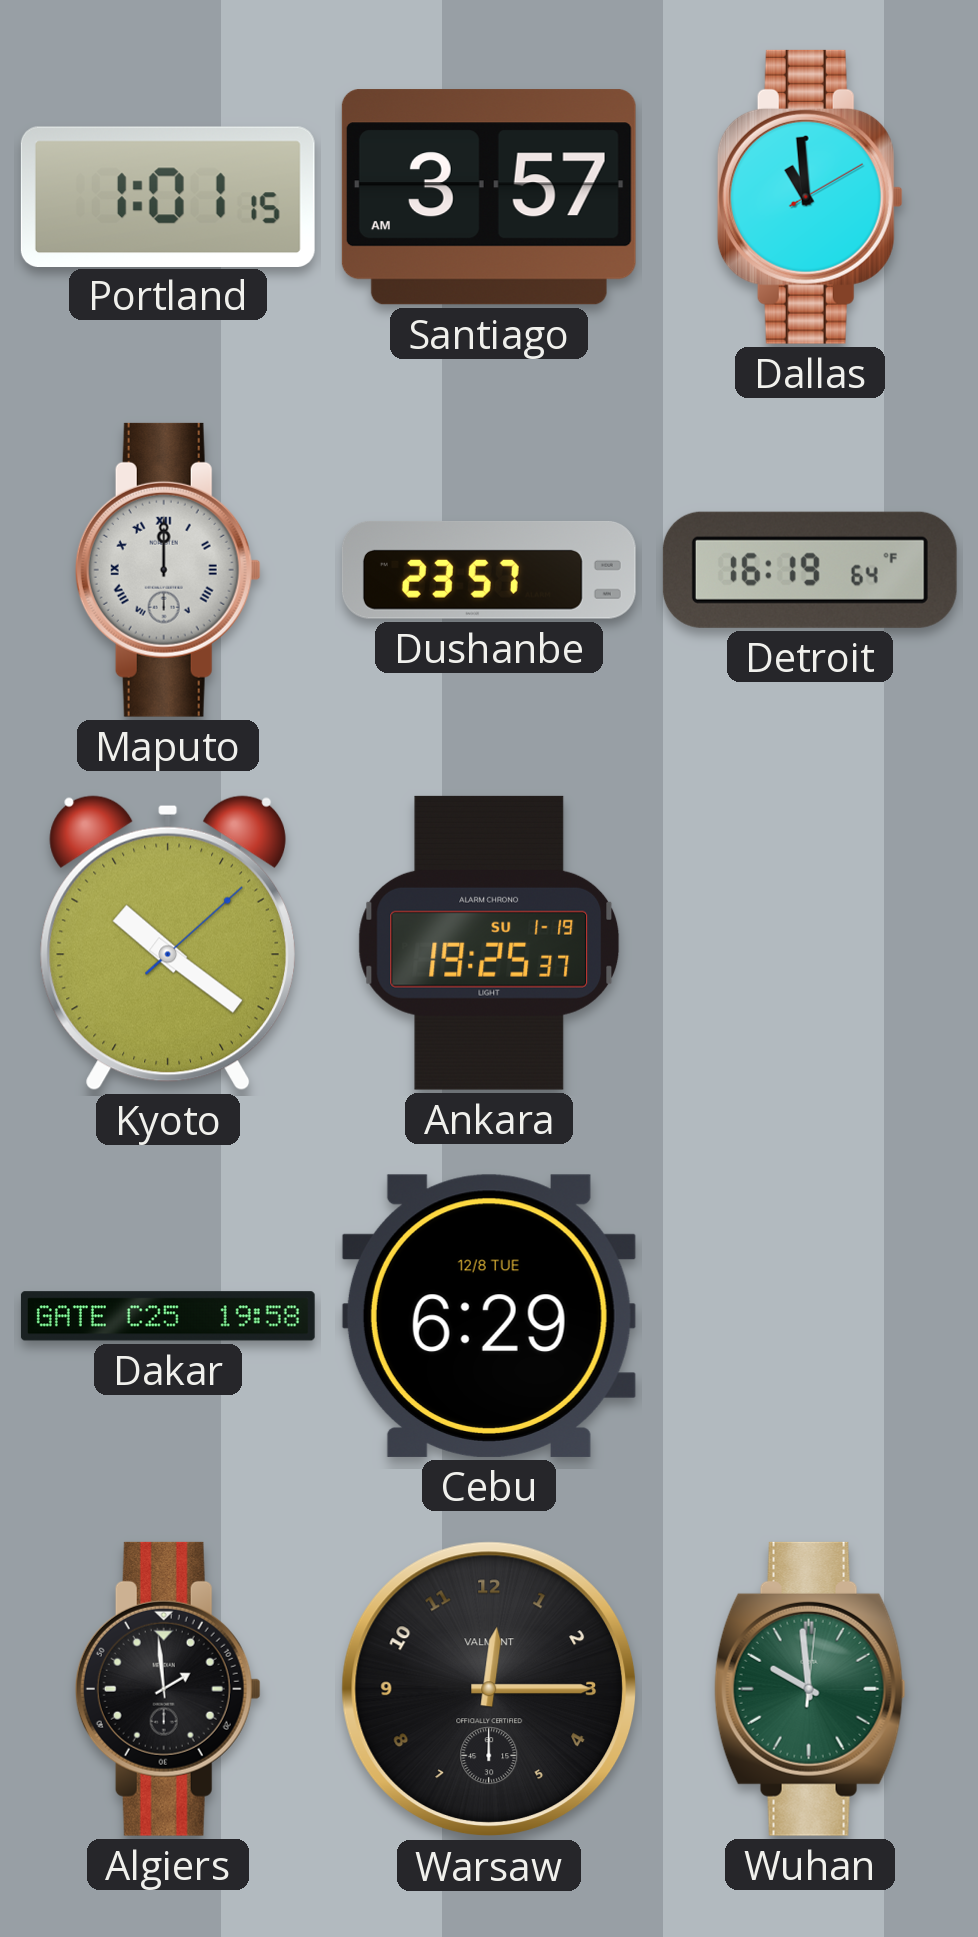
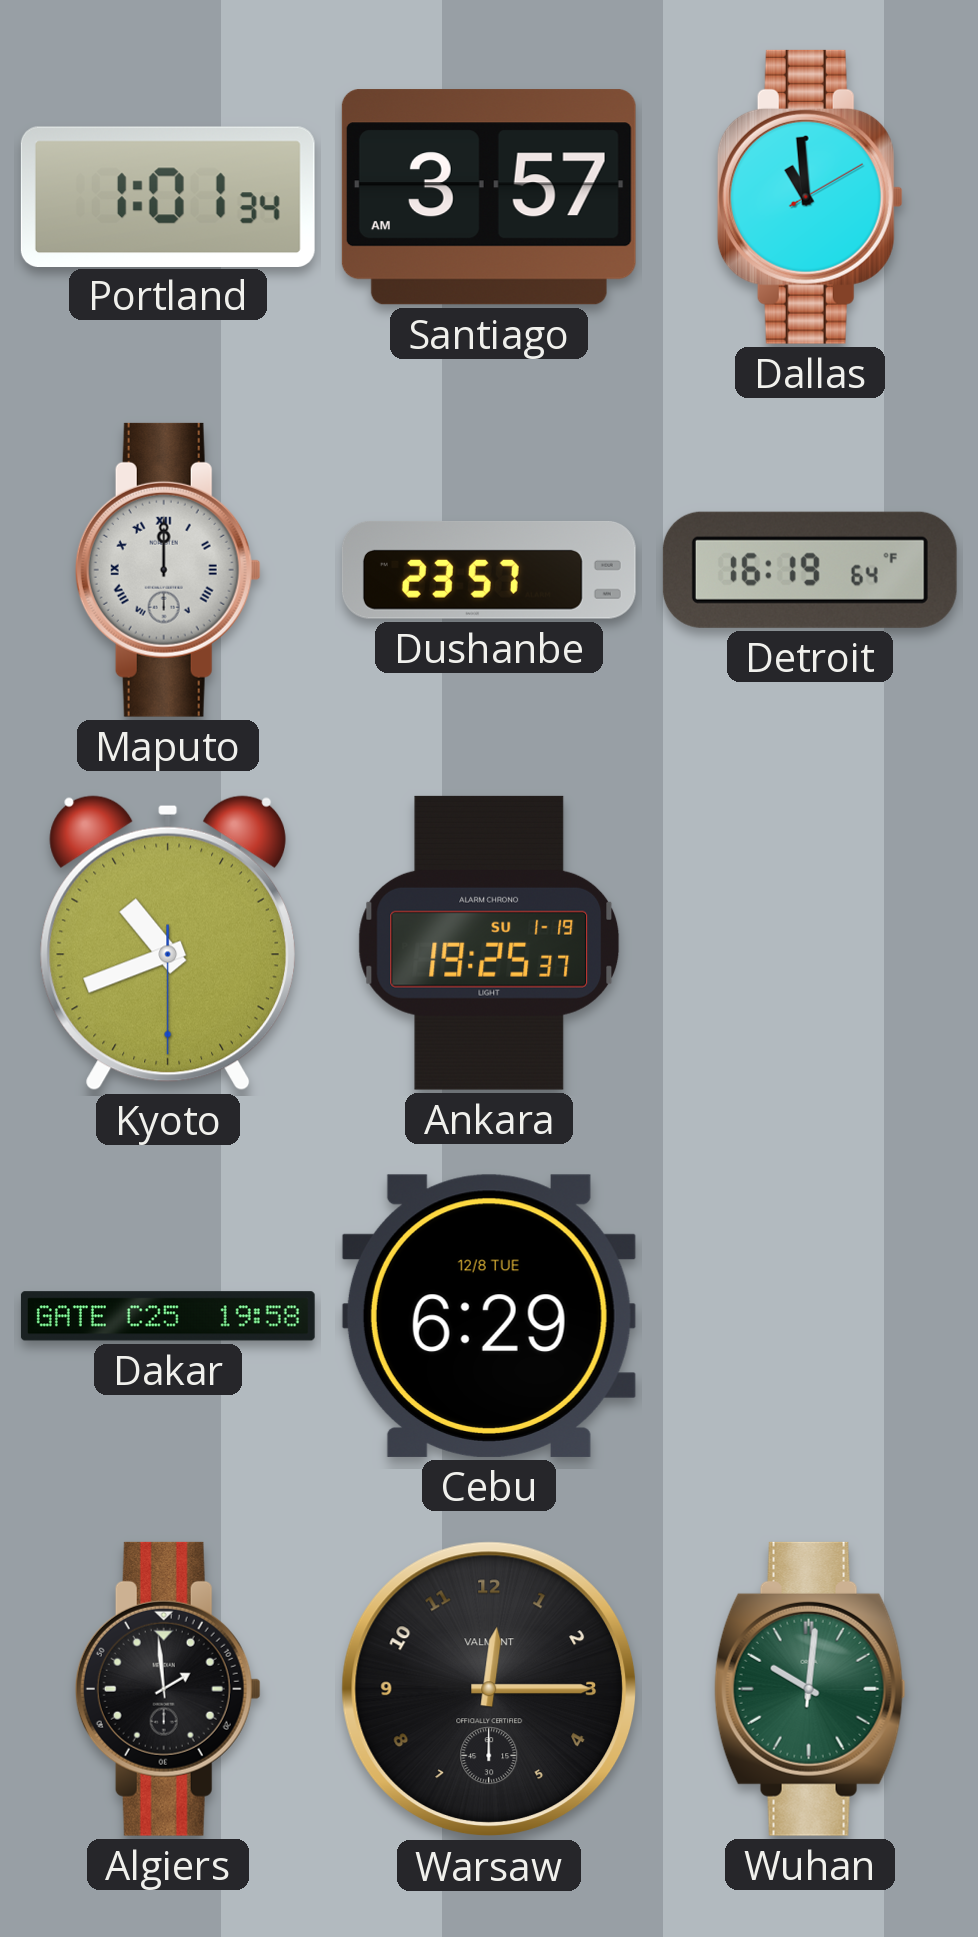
Portland: 1:01:15 -> 1:01:34
Kyoto: 10:21 -> 10:41
Wuhan: 9:59 -> 10:01
